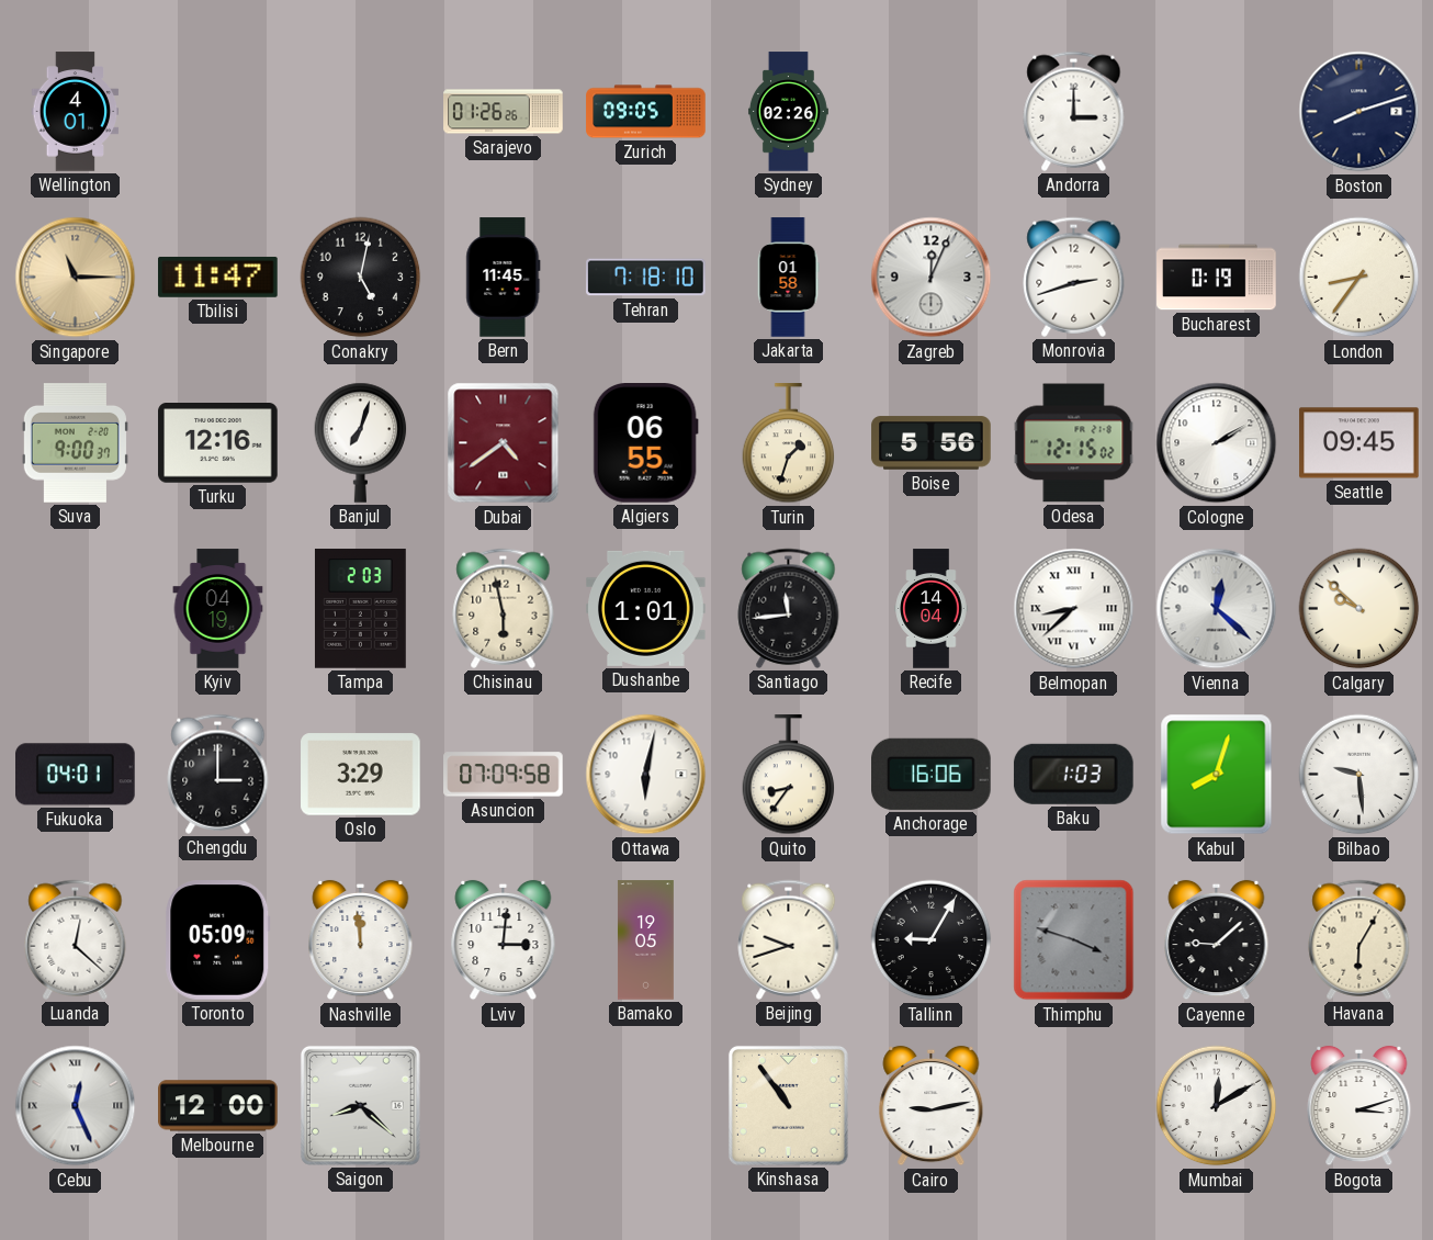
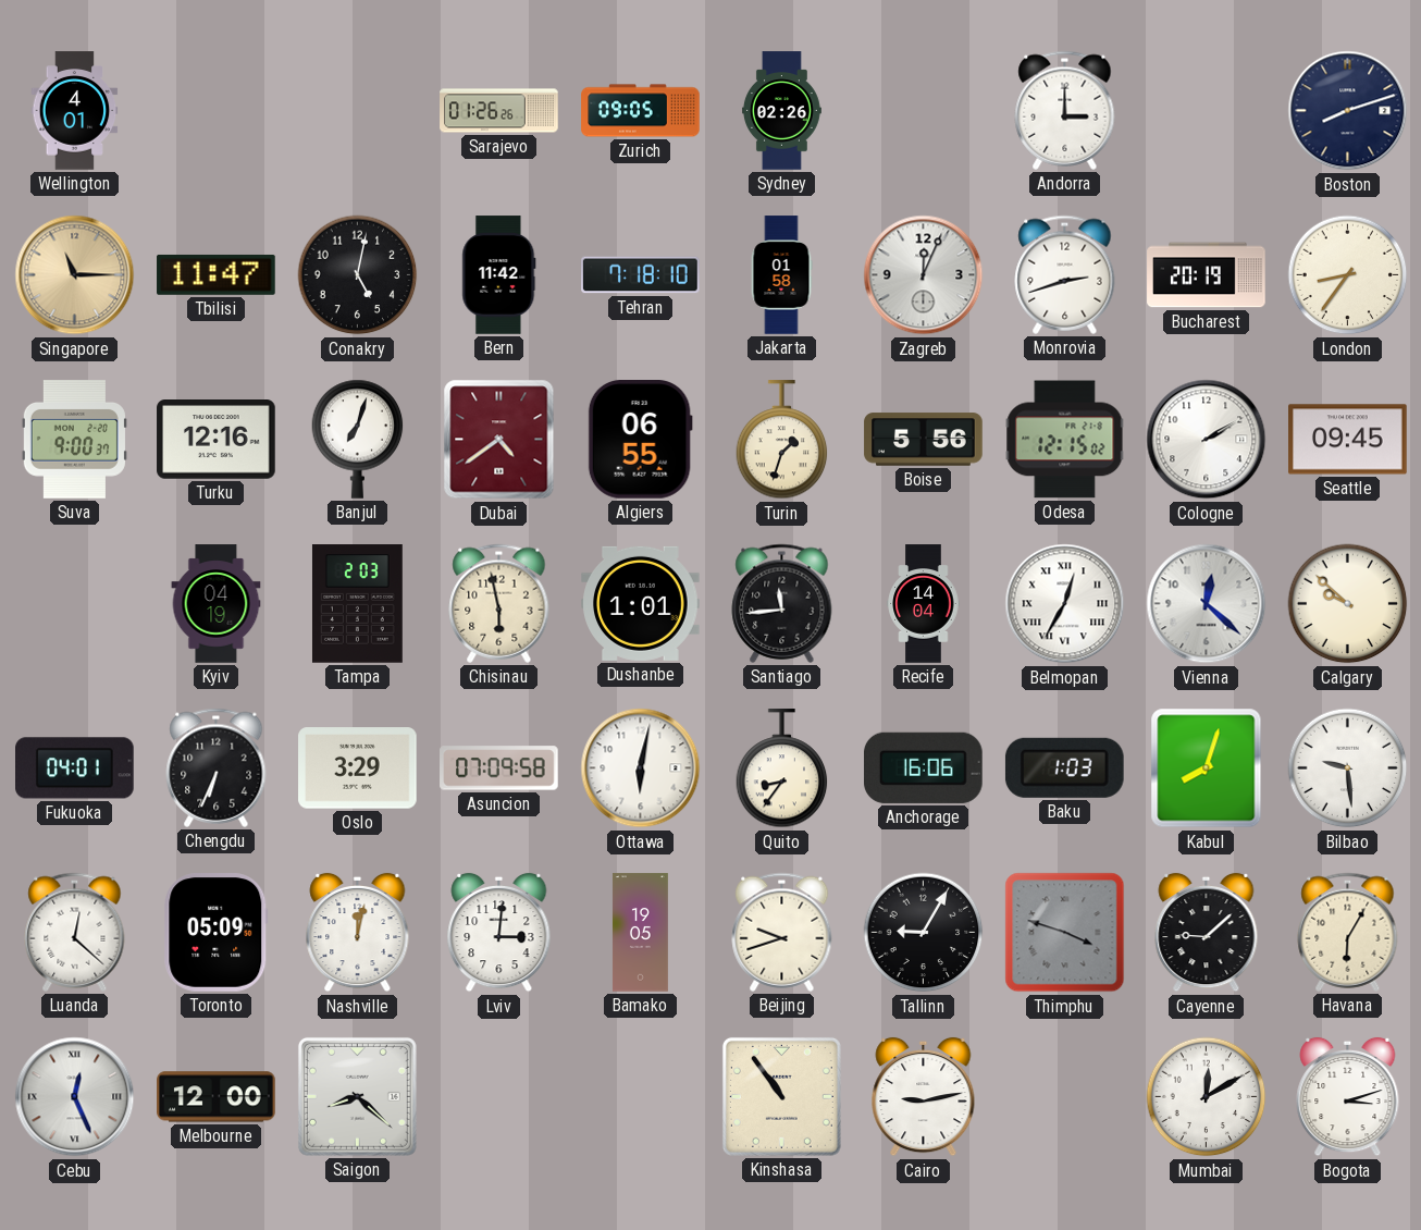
Bern: 11:45 -> 11:42
Bucharest: 0:19 -> 20:19
Belmopan: 8:38 -> 12:35
Chengdu: 3:00 -> 6:34
Nashville: 11:59 -> 12:02
